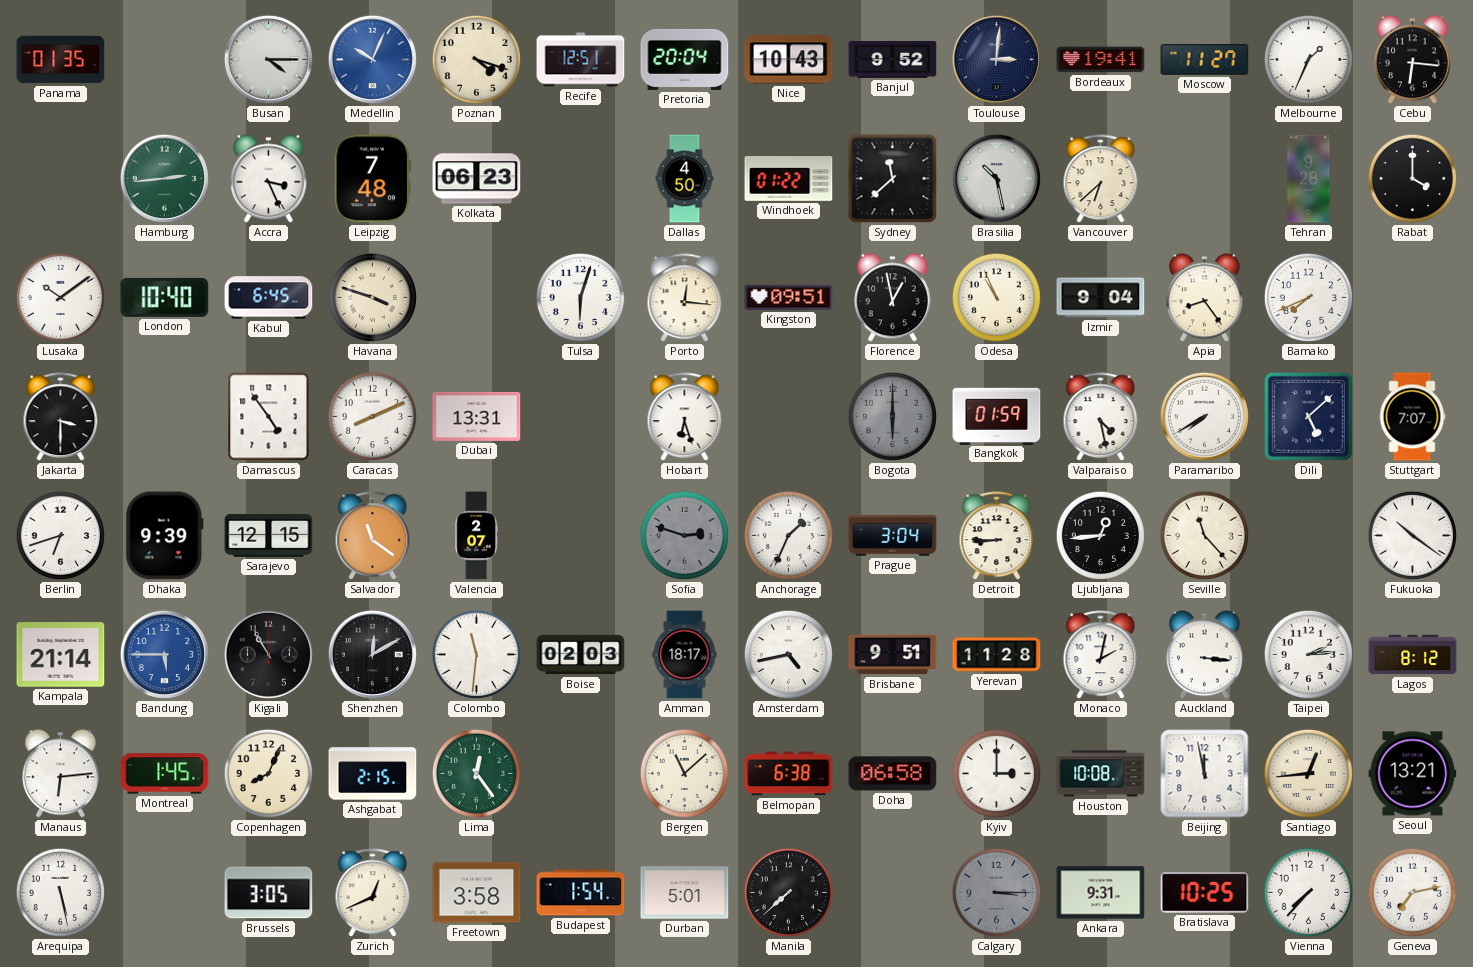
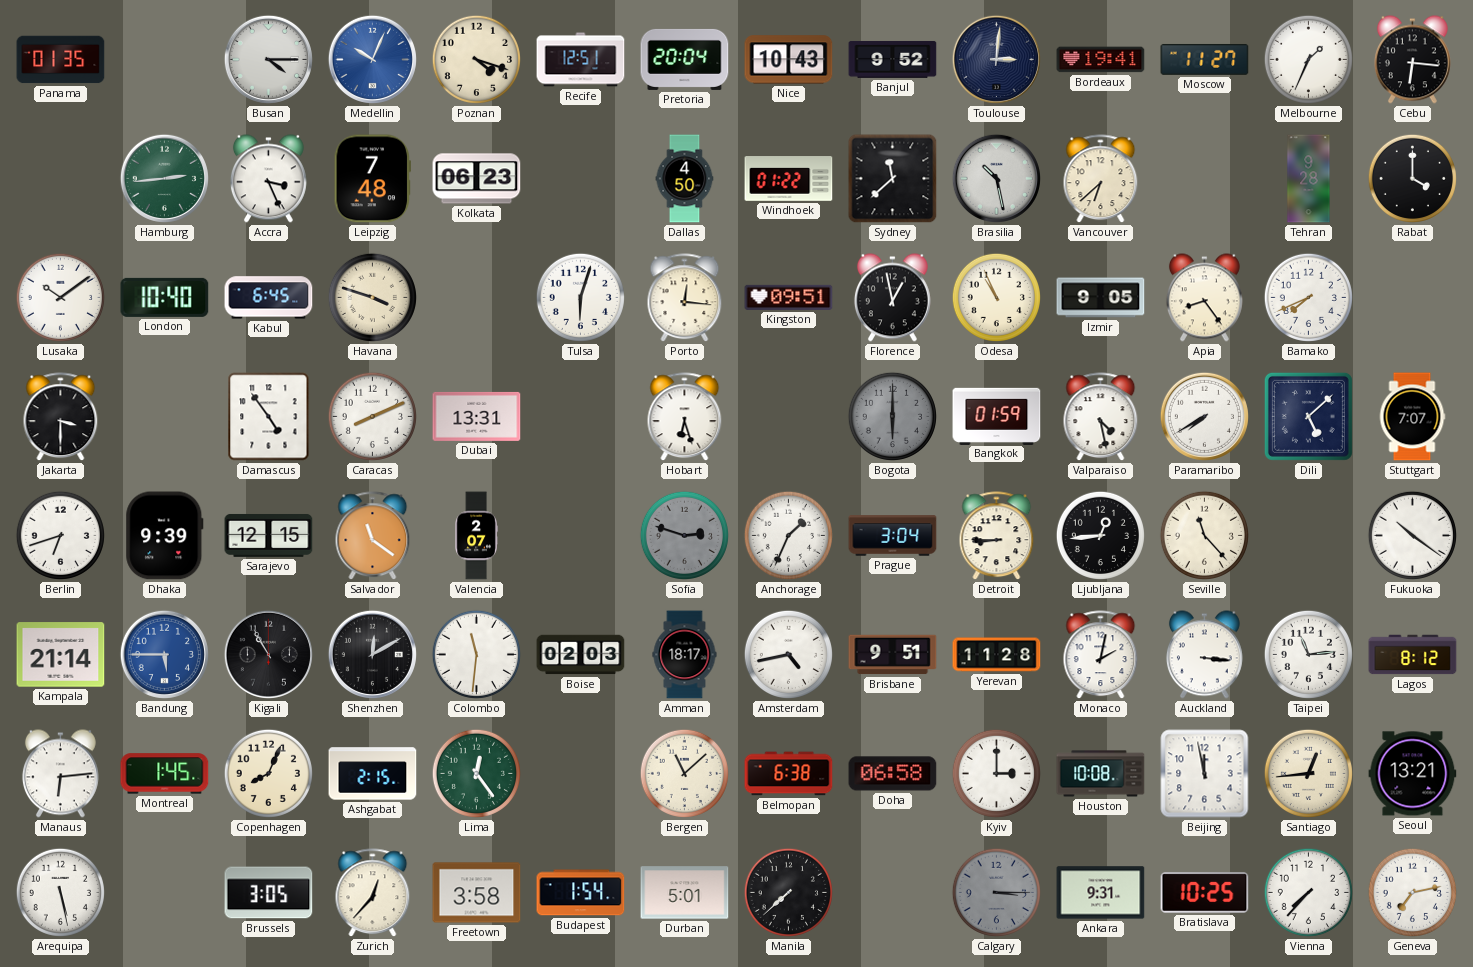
Izmir: 9:04 -> 9:05
Taipei: 2:14 -> 11:14
Zurich: 12:41 -> 12:37
